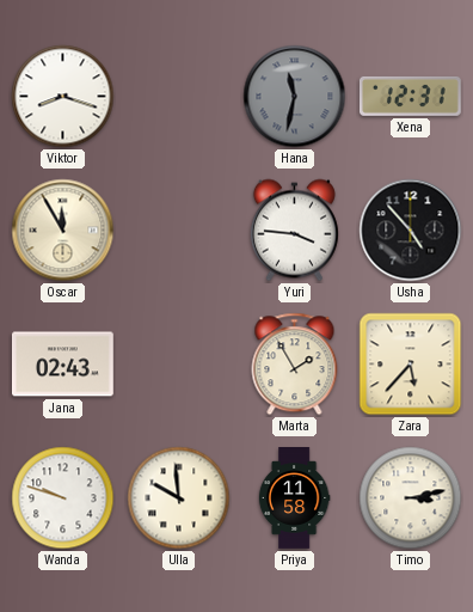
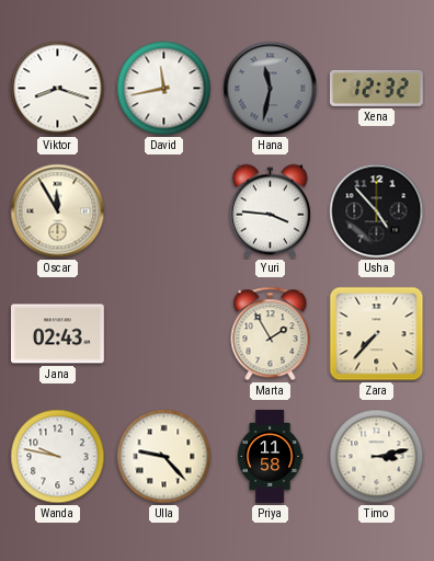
David: none -> 11:43
Xena: 12:31 -> 12:32
Zara: 5:37 -> 7:37
Wanda: 9:48 -> 9:47
Ulla: 9:59 -> 9:23
